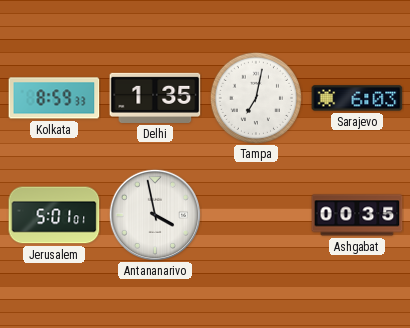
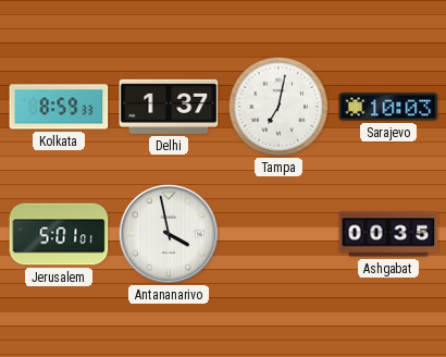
Delhi: 1:35 -> 1:37
Sarajevo: 6:03 -> 10:03
